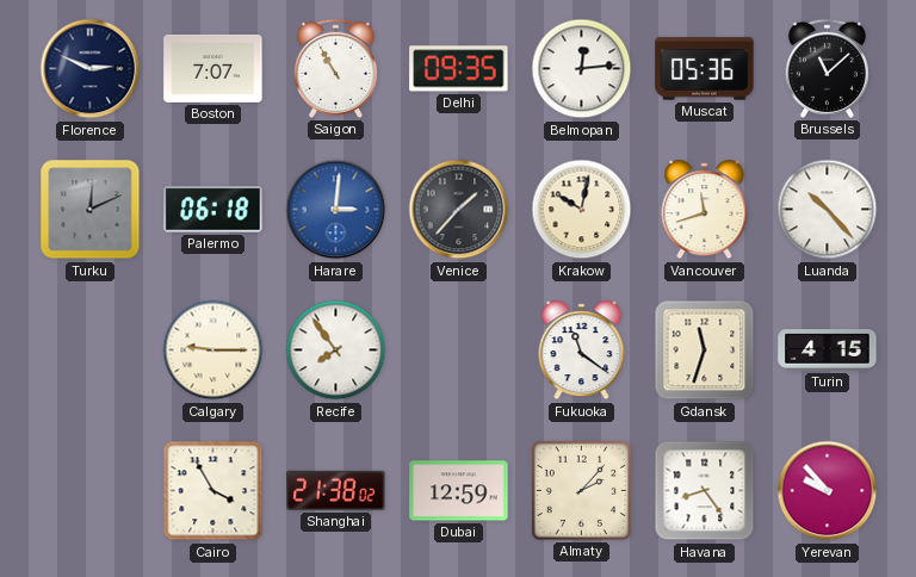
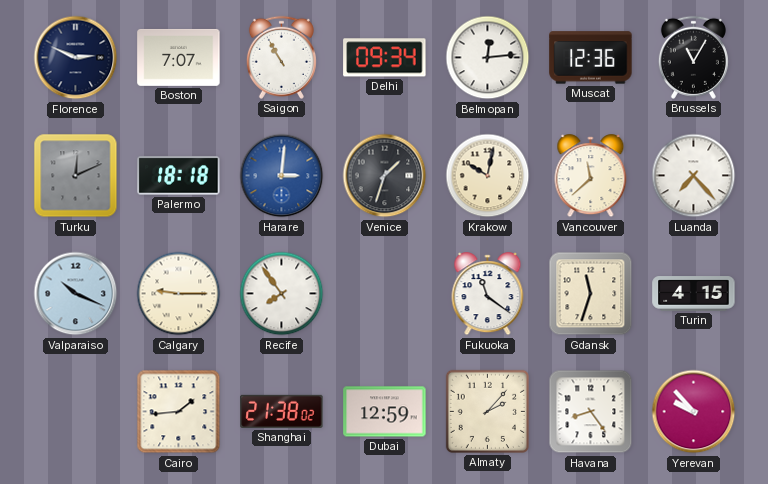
Delhi: 09:35 -> 09:34
Muscat: 05:36 -> 12:36
Brussels: 11:08 -> 11:05
Palermo: 06:18 -> 18:18
Venice: 1:37 -> 1:33
Vancouver: 11:42 -> 11:38
Luanda: 10:23 -> 7:23
Valparaiso: none -> 10:19
Cairo: 3:55 -> 1:44
